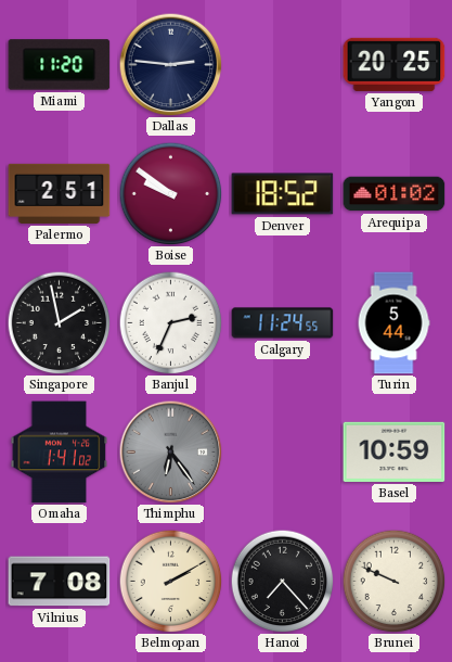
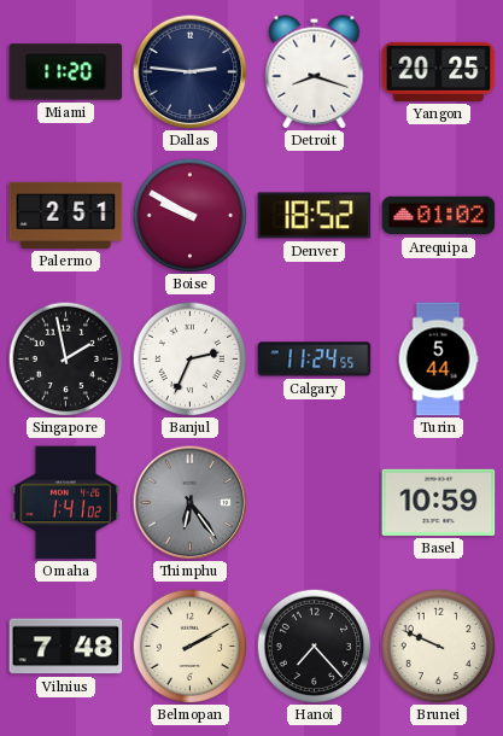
Detroit: none -> 8:18
Boise: 9:51 -> 9:50
Vilnius: 7:08 -> 7:48
